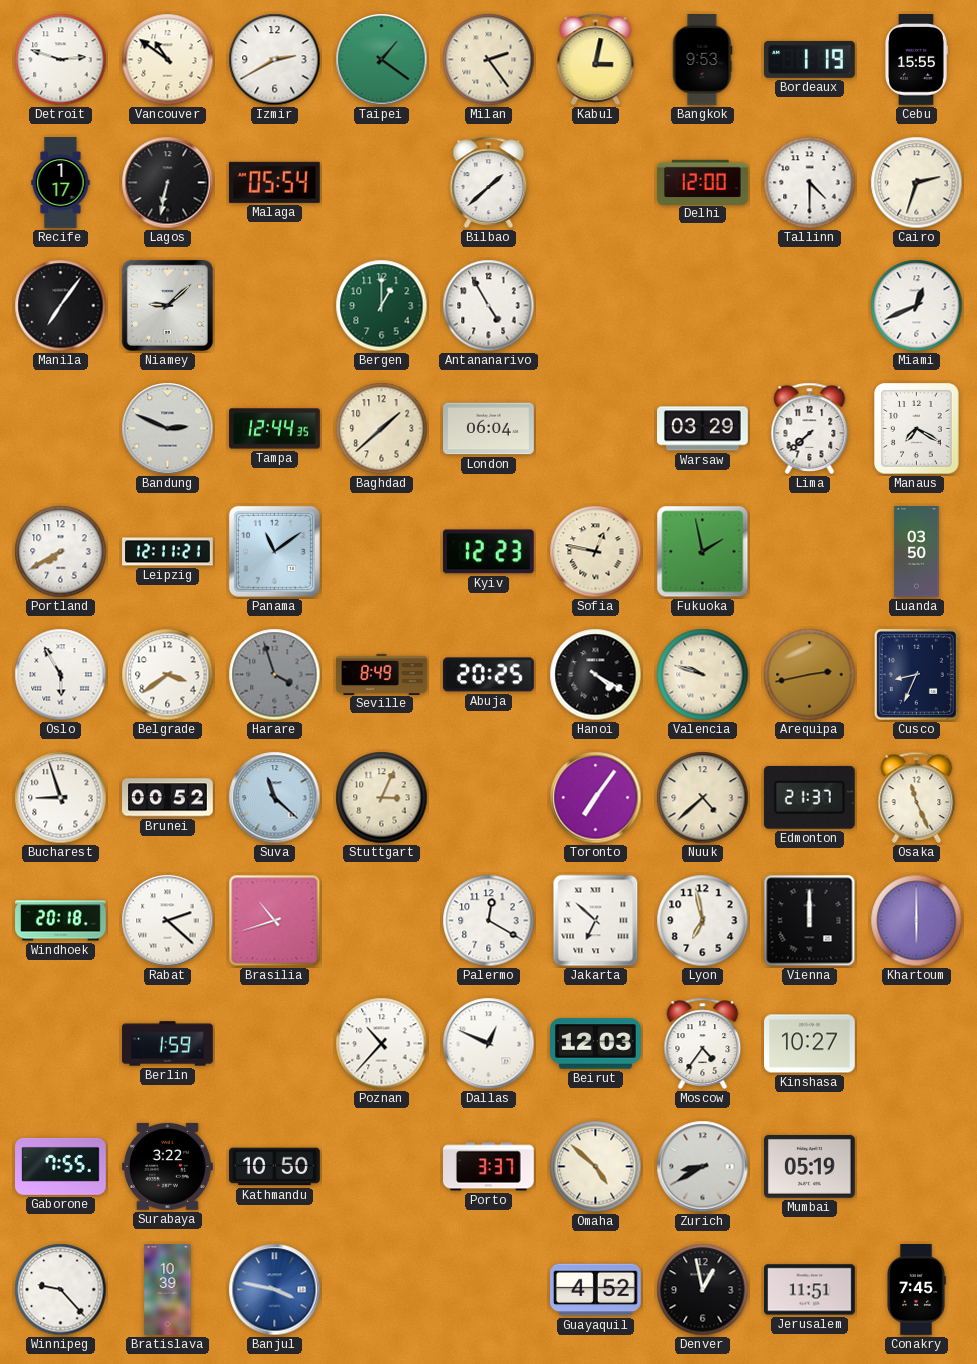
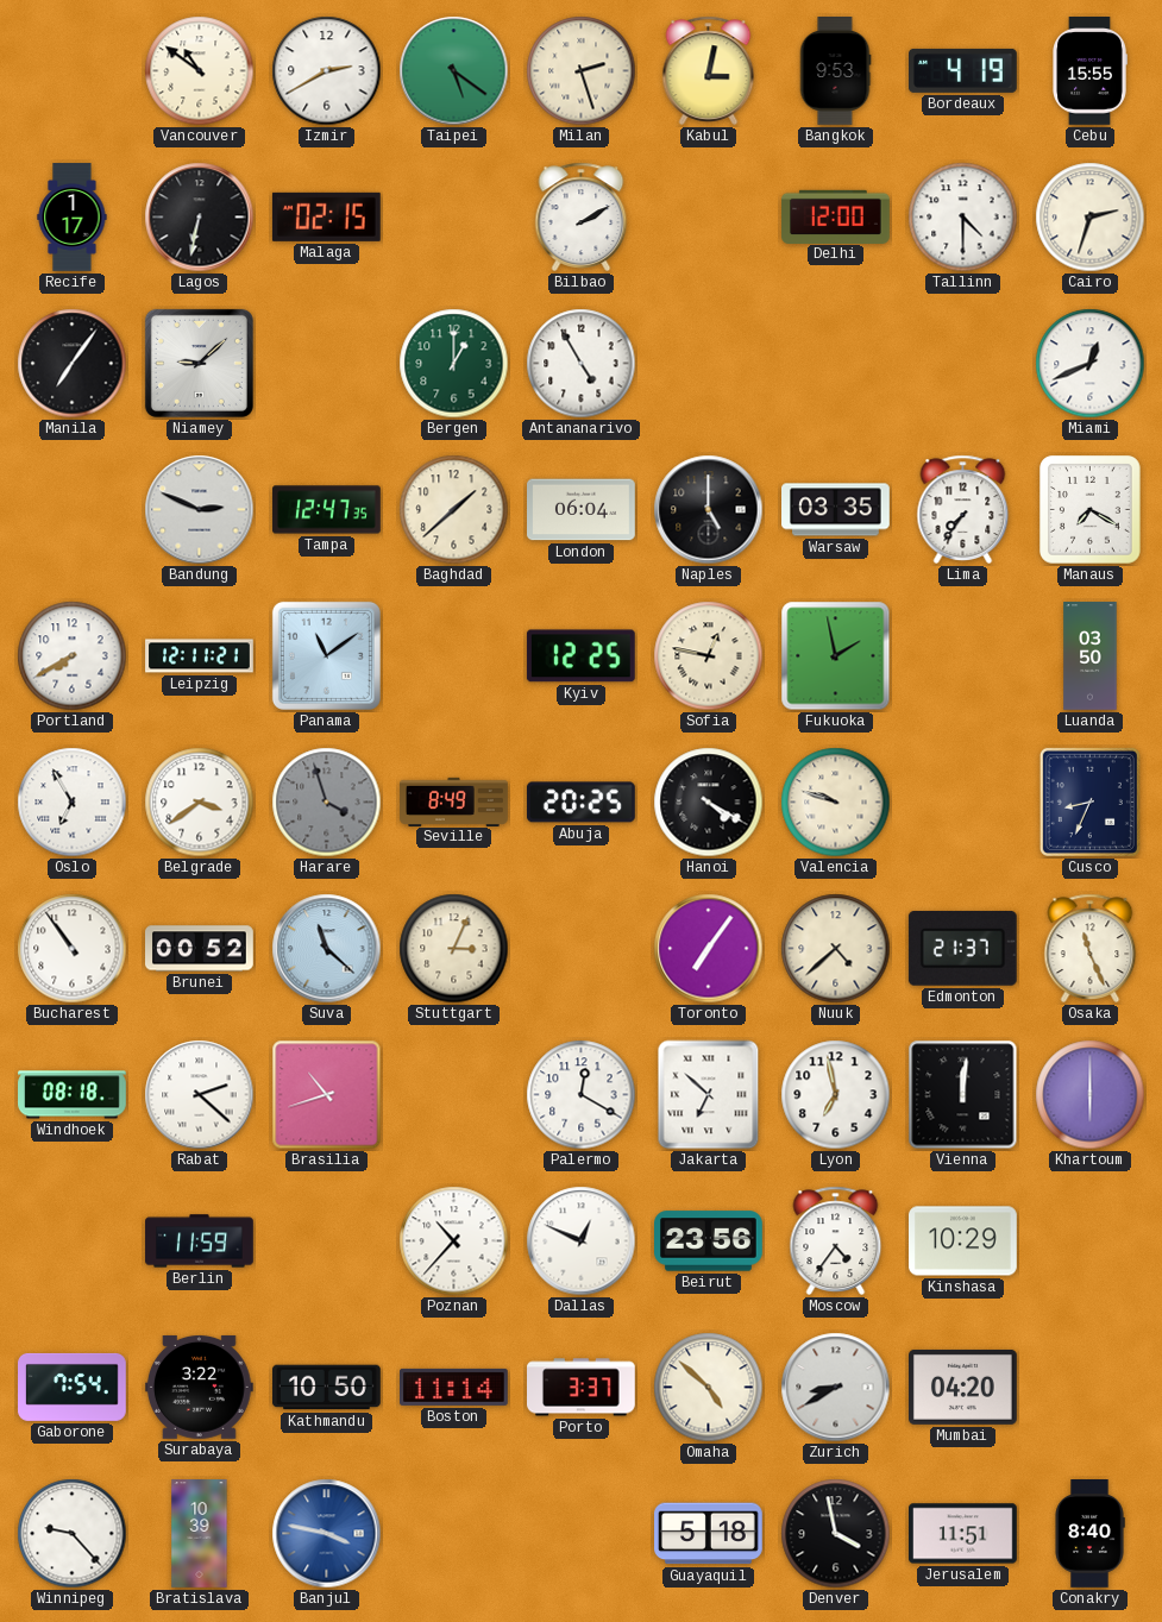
Detroit: 2:48 -> none
Taipei: 1:21 -> 5:21
Milan: 2:24 -> 2:27
Bordeaux: 1:19 -> 4:19
Malaga: 05:54 -> 02:15
Bilbao: 1:38 -> 2:10
Tampa: 12:44 -> 12:47
Naples: none -> 5:00
Warsaw: 03:29 -> 03:35
Lima: 7:38 -> 7:36
Kyiv: 12:23 -> 12:25
Oslo: 5:55 -> 6:55
Arequipa: 2:43 -> none
Bucharest: 8:57 -> 10:54
Windhoek: 20:18 -> 08:18
Vienna: 12:00 -> 12:01
Berlin: 1:59 -> 11:59
Beirut: 12:03 -> 23:56
Kinshasa: 10:27 -> 10:29
Gaborone: 7:55 -> 7:54
Boston: none -> 11:14
Mumbai: 05:19 -> 04:20
Guayaquil: 4:52 -> 5:18
Denver: 12:58 -> 3:58
Conakry: 7:45 -> 8:40
